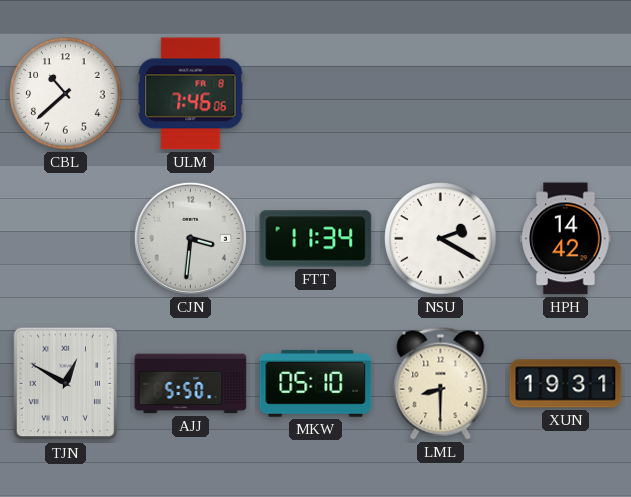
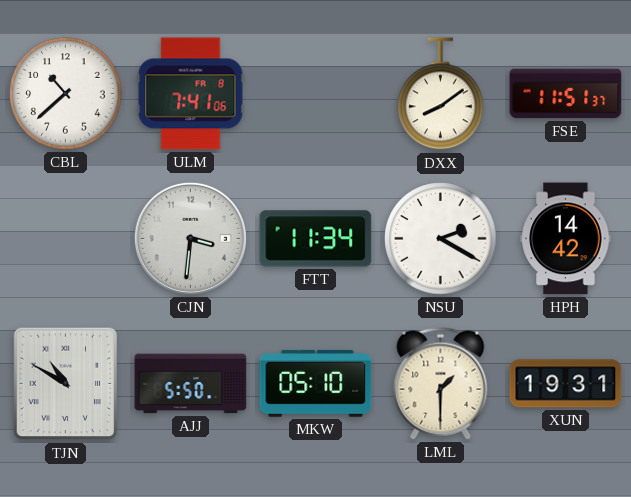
ULM: 7:46 -> 7:41
DXX: none -> 8:09
FSE: none -> 11:51
TJN: 12:50 -> 10:50
LML: 8:30 -> 1:30
